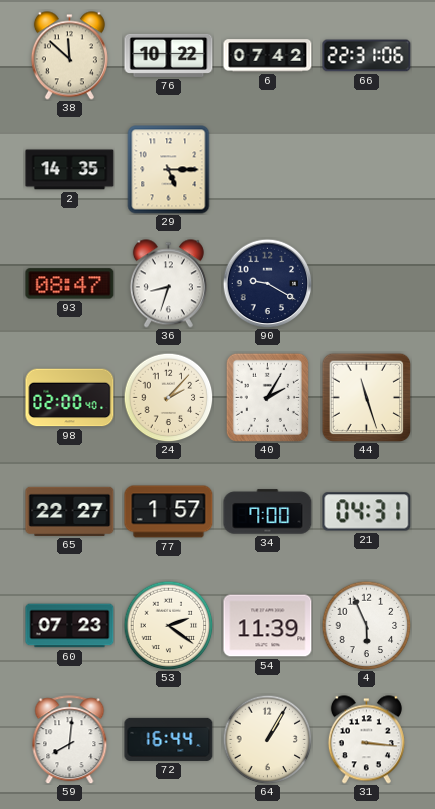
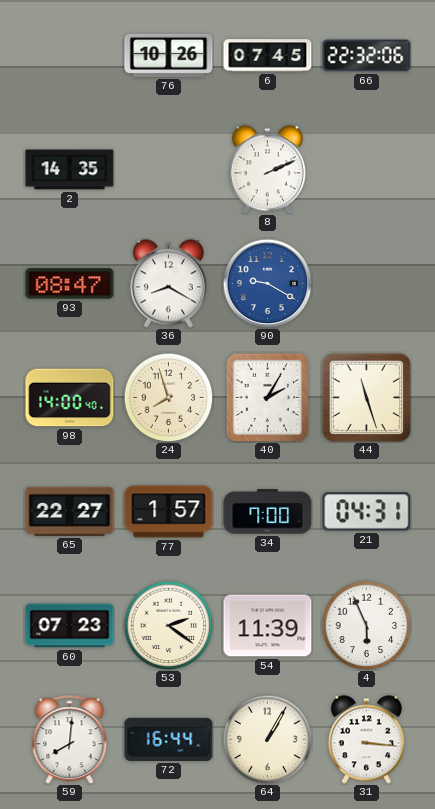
38: 11:52 -> none
76: 10:22 -> 10:26
6: 07:42 -> 07:45
66: 22:31 -> 22:32
29: 5:15 -> none
8: none -> 2:11
36: 8:33 -> 8:20
90 dial: navy -> blue
98: 02:00 -> 14:00
24: 2:07 -> 7:57
